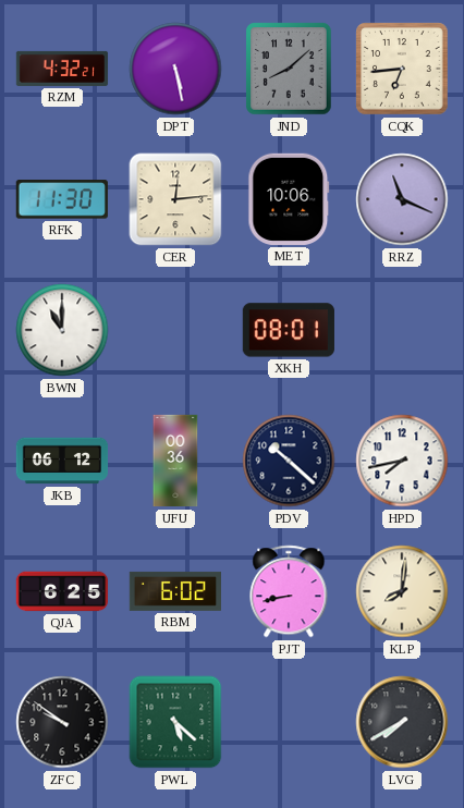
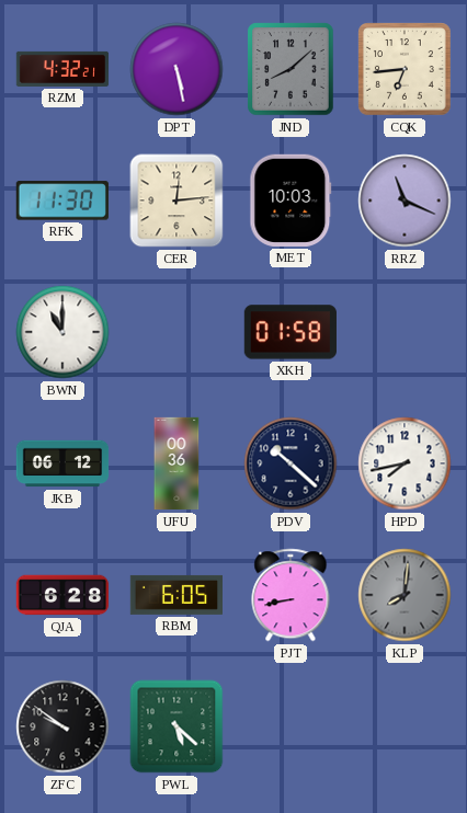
MET: 10:06 -> 10:03
XKH: 08:01 -> 01:58
QJA: 6:25 -> 6:28
RBM: 6:02 -> 6:05
KLP dial: cream -> grey
LVG: 7:40 -> none
